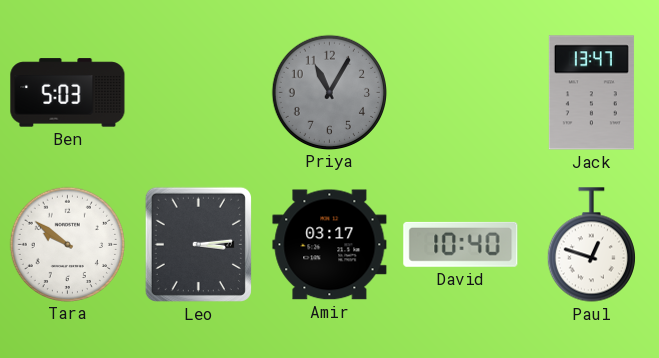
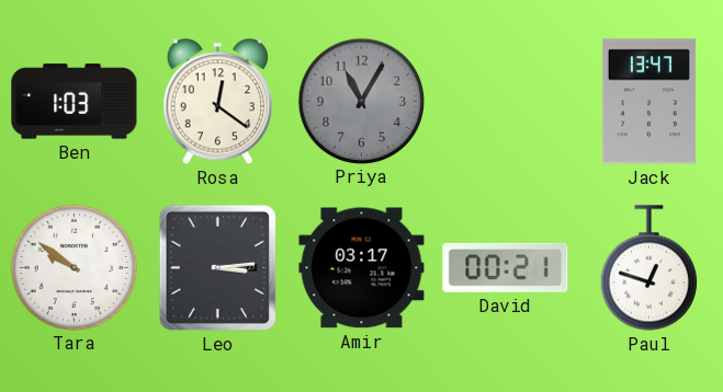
Ben: 5:03 -> 1:03
Rosa: none -> 12:21
David: 10:40 -> 00:21
